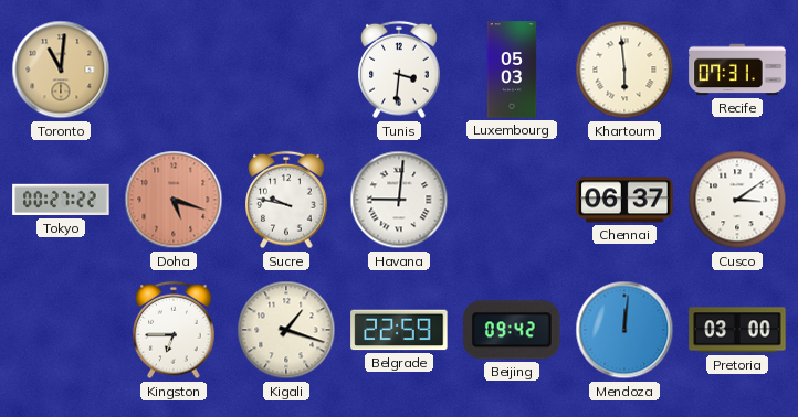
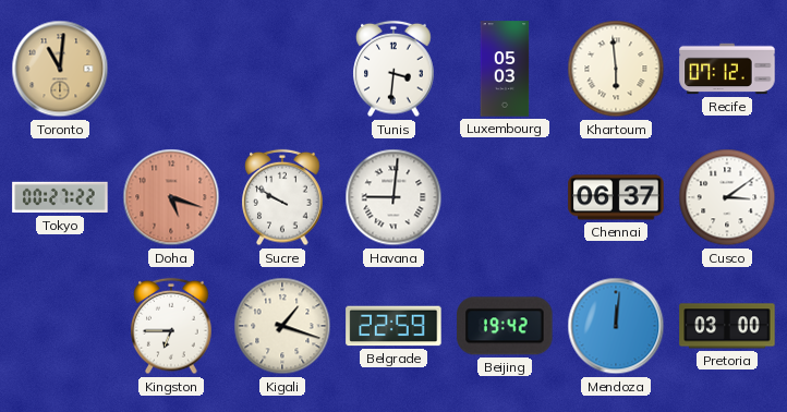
Recife: 07:31 -> 07:12
Sucre: 9:47 -> 9:50
Beijing: 09:42 -> 19:42
